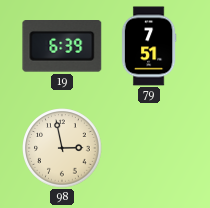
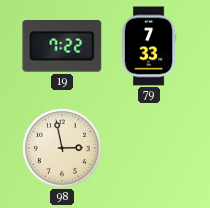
19: 6:39 -> 7:22
79: 7:51 -> 7:33
